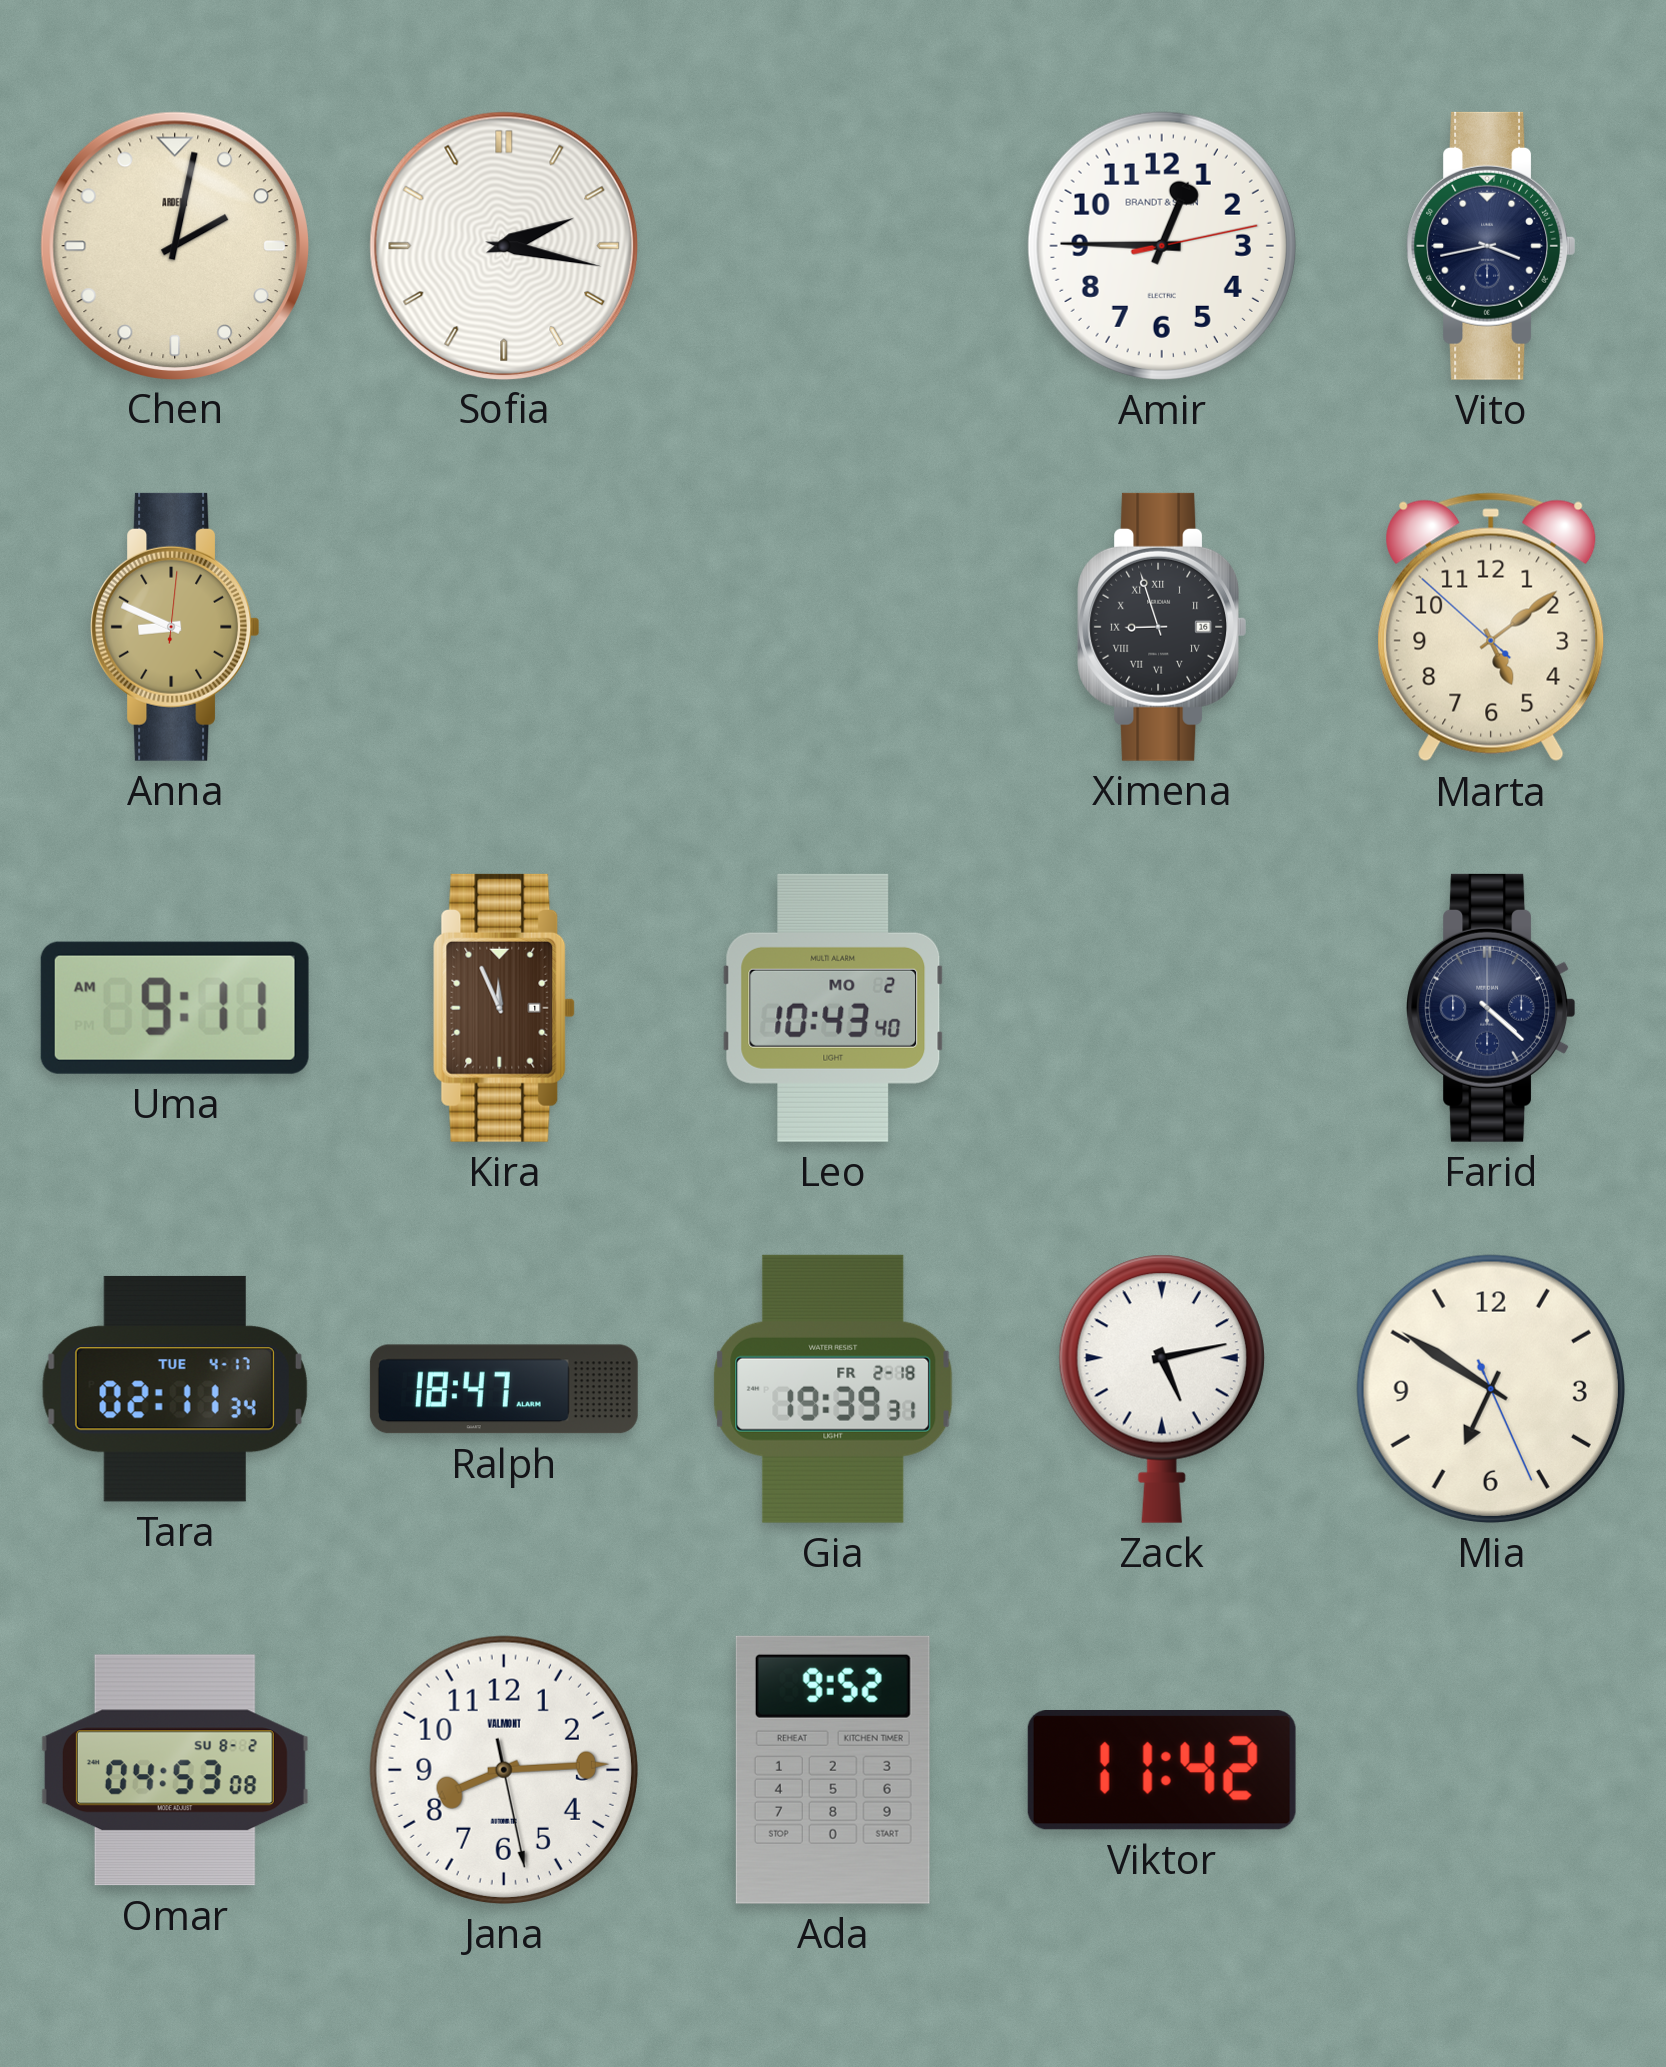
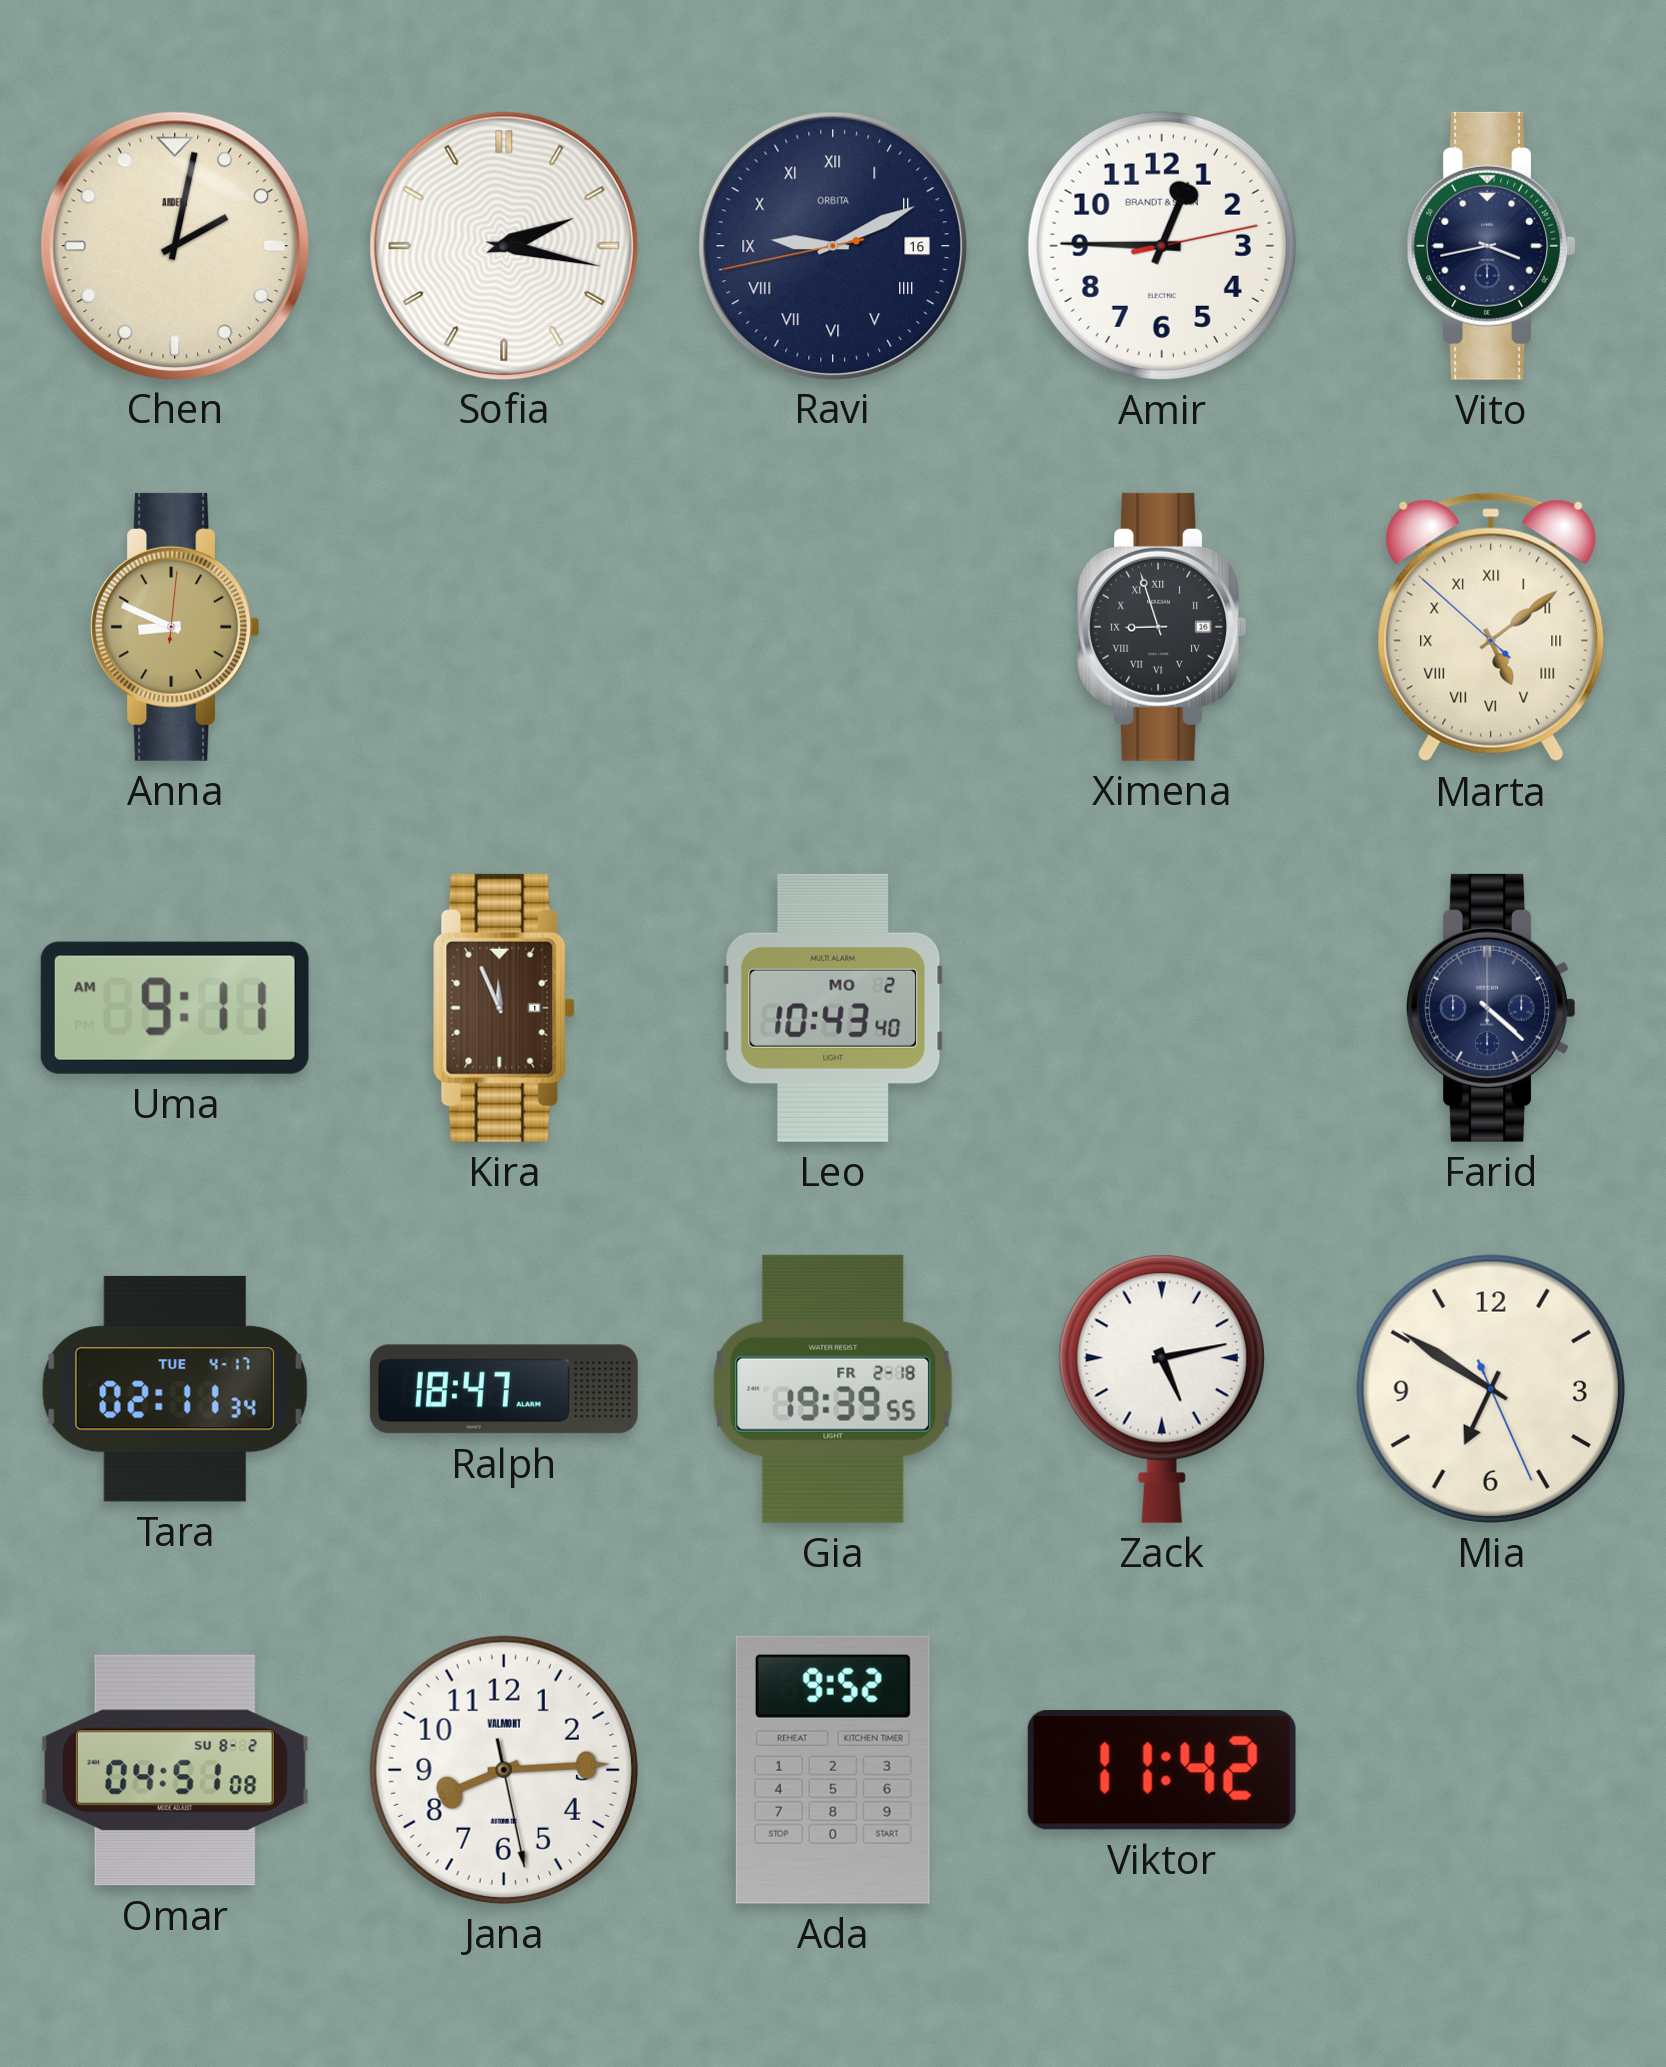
Ravi: none -> 9:10
Marta numerals: Arabic -> Roman
Gia: 19:39:31 -> 19:39:55
Omar: 04:53 -> 04:51
